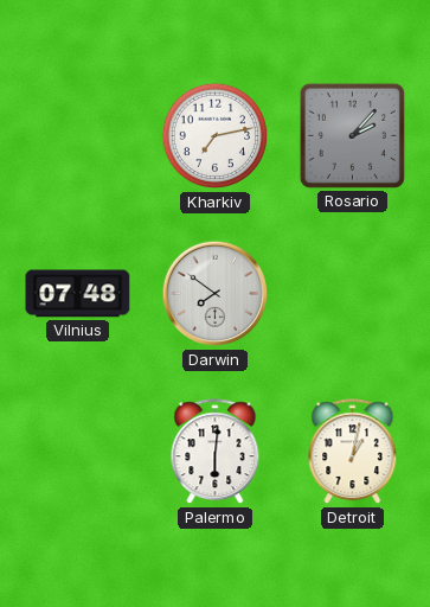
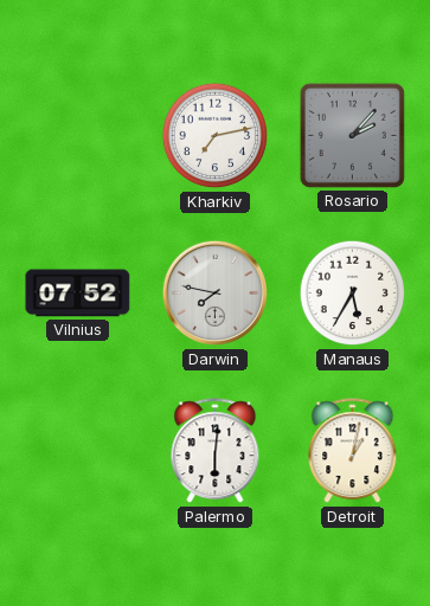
Vilnius: 07:48 -> 07:52
Darwin: 7:51 -> 7:47
Manaus: none -> 5:35
